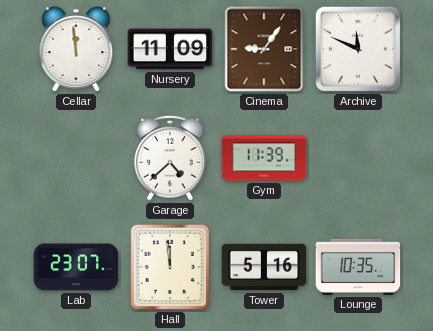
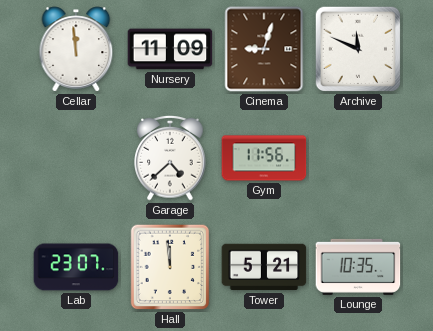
Cinema: 9:06 -> 9:03
Gym: 11:39 -> 11:56
Tower: 5:16 -> 5:21
